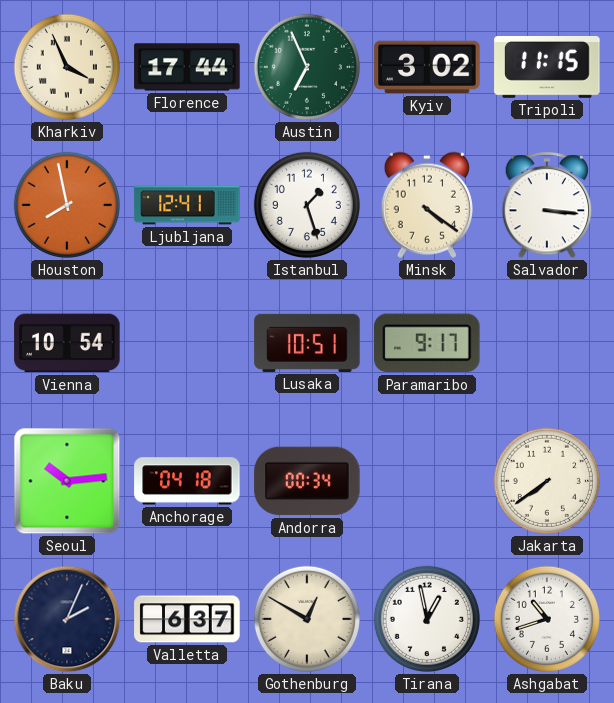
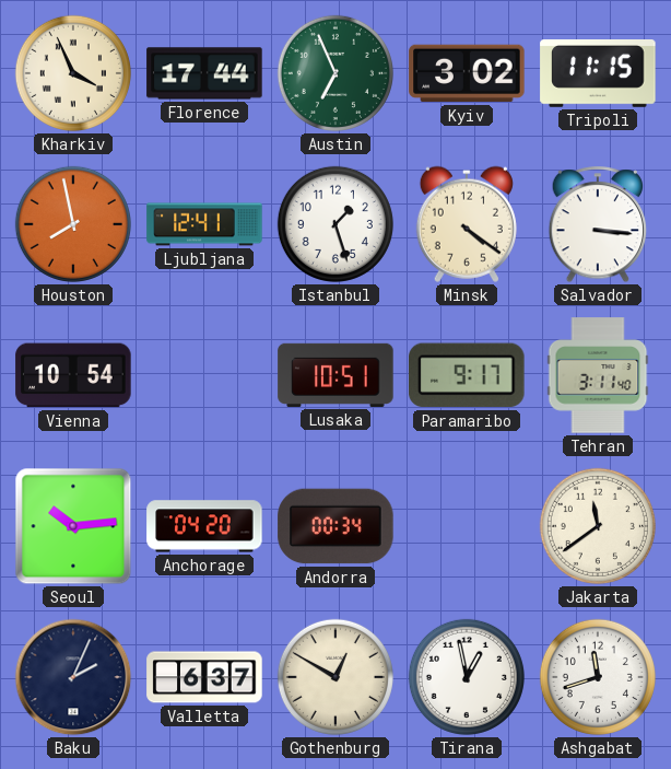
Tehran: none -> 3:11
Anchorage: 04:18 -> 04:20
Jakarta: 7:39 -> 11:39
Ashgabat: 10:42 -> 11:42
